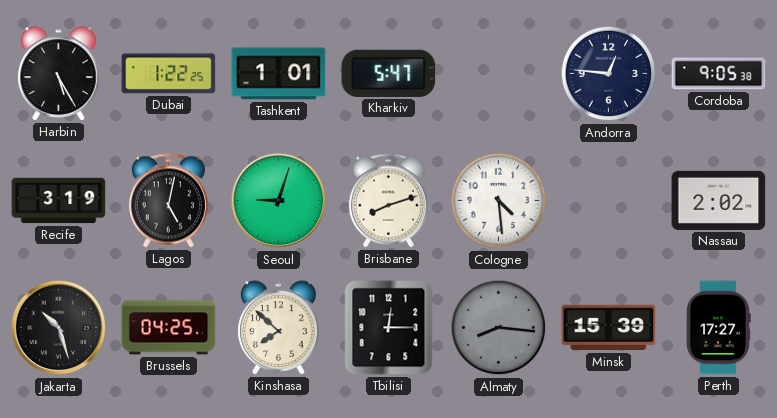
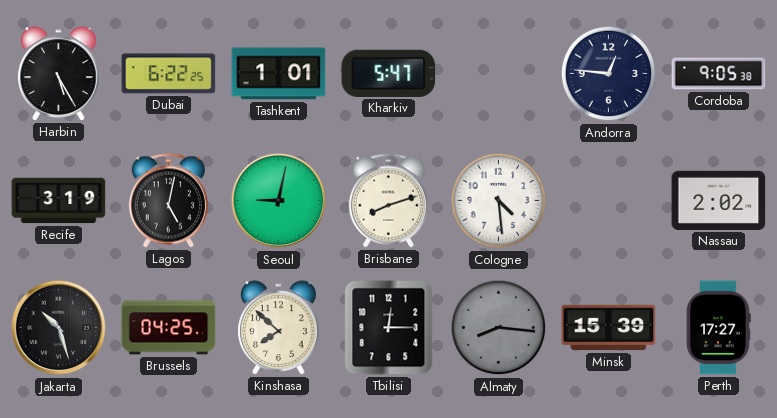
Dubai: 1:22 -> 6:22
Seoul: 9:03 -> 9:02
